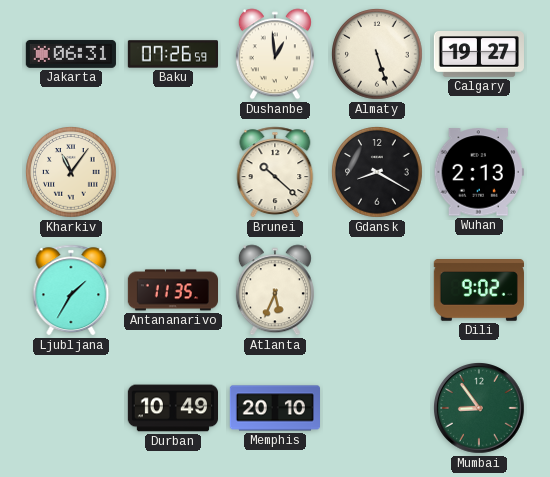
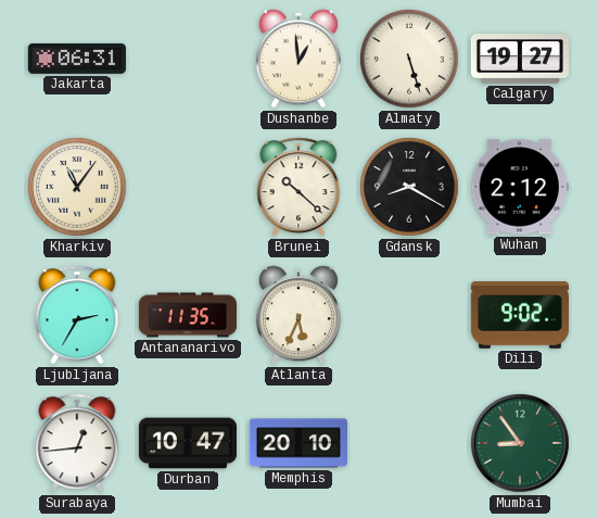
Baku: 07:26 -> none
Wuhan: 2:13 -> 2:12
Ljubljana: 1:35 -> 2:35
Surabaya: none -> 12:44
Durban: 10:49 -> 10:47
